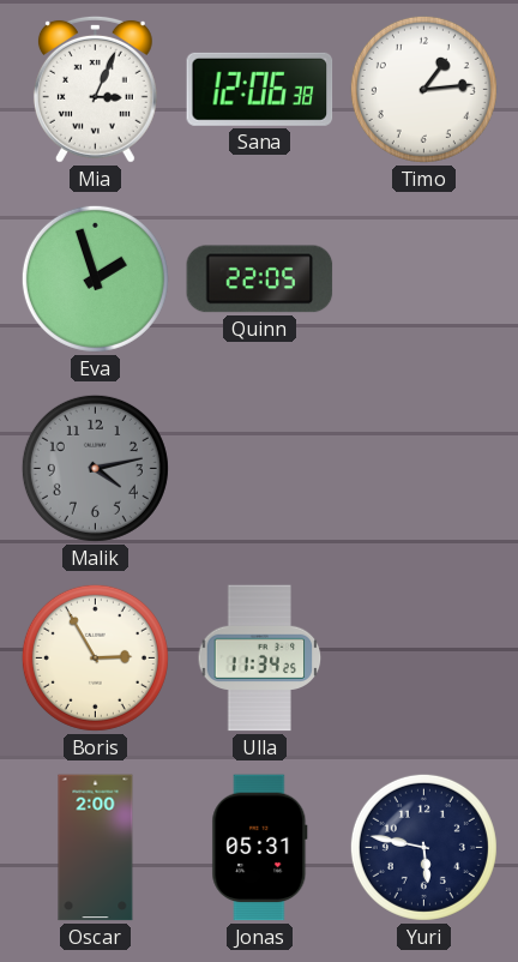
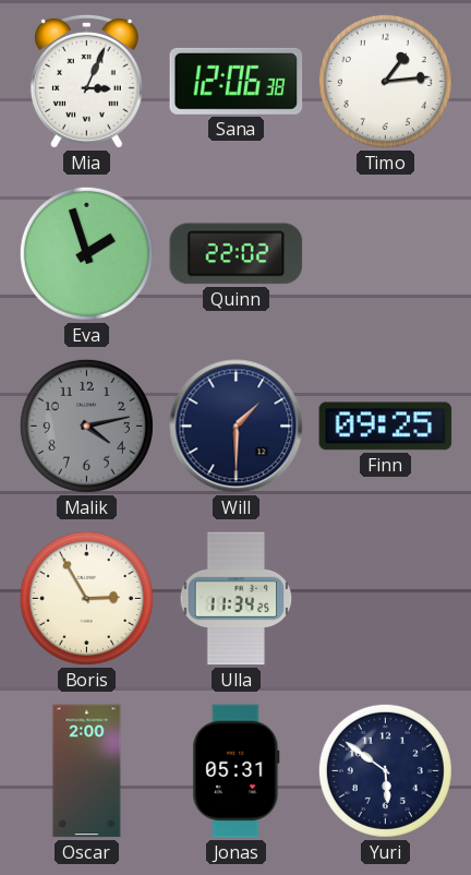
Quinn: 22:05 -> 22:02
Will: none -> 1:30
Finn: none -> 09:25
Yuri: 5:47 -> 5:51
